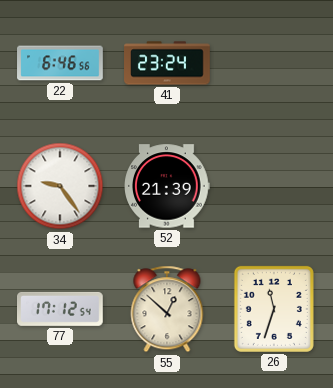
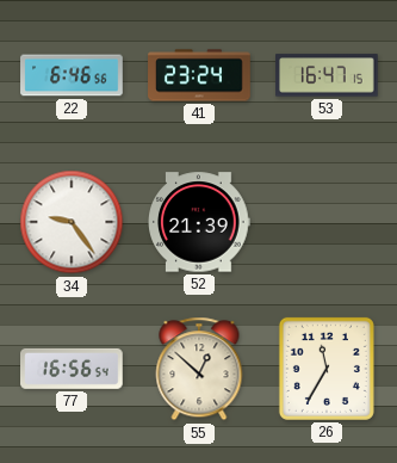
53: none -> 16:47
77: 17:12 -> 16:56
26: 11:33 -> 11:35
